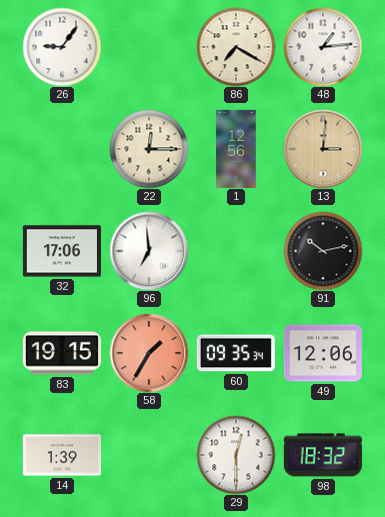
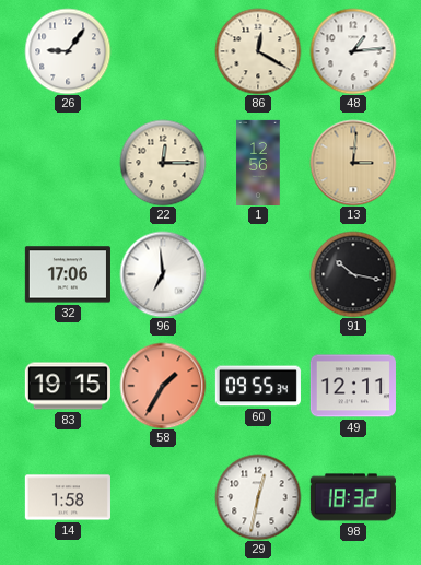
86: 7:20 -> 12:20
91: 10:13 -> 10:17
60: 09:35 -> 09:55
49: 12:06 -> 12:11
14: 1:39 -> 1:58
29: 12:30 -> 12:32
